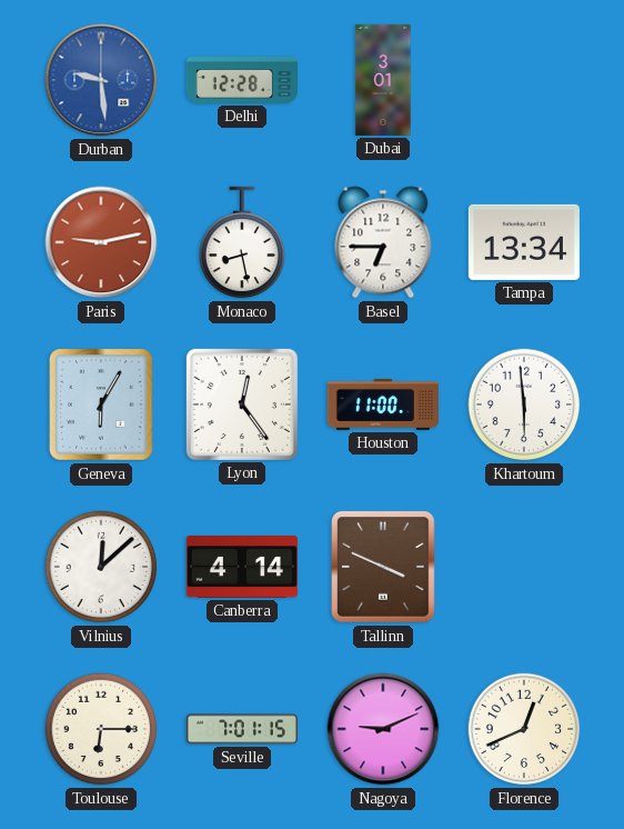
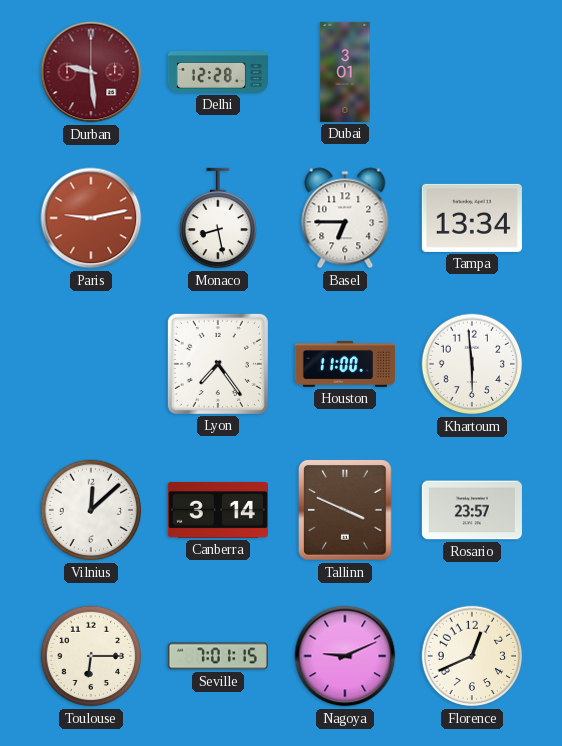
Durban dial: blue -> burgundy
Geneva: 6:05 -> none
Lyon: 12:24 -> 7:24
Canberra: 4:14 -> 3:14
Rosario: none -> 23:57
